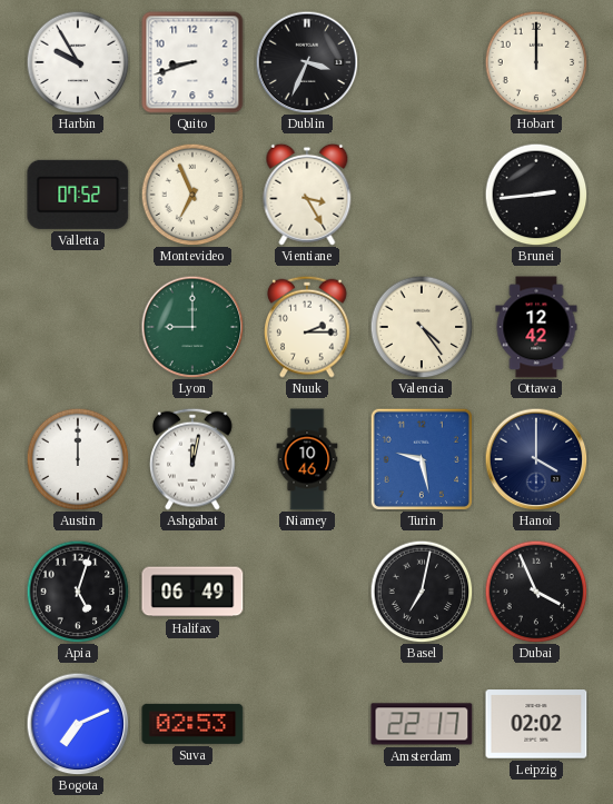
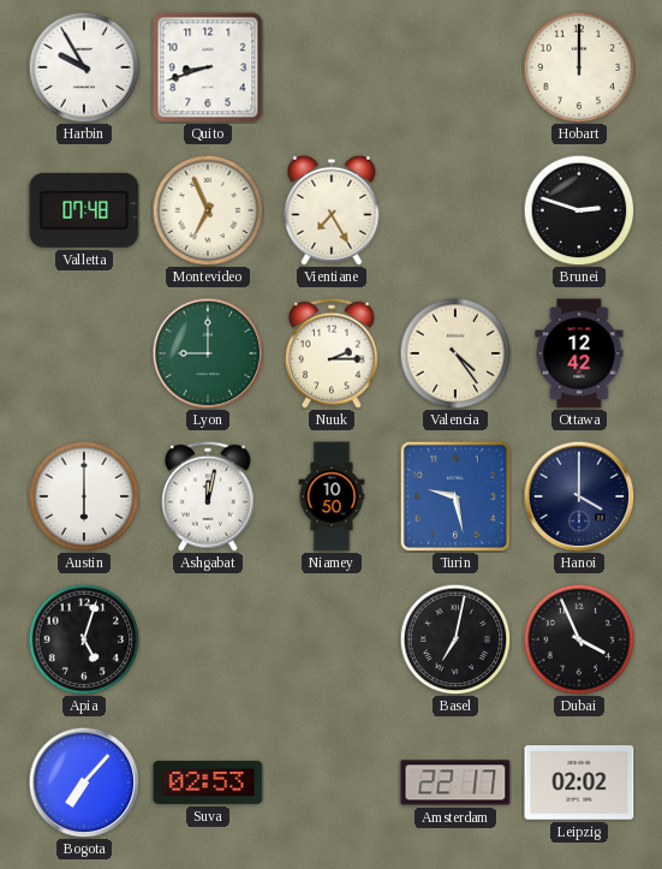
Dublin: 3:34 -> none
Valletta: 07:52 -> 07:48
Vientiane: 3:25 -> 7:25
Brunei: 2:44 -> 2:48
Austin: 12:00 -> 6:00
Niamey: 10:46 -> 10:50
Halifax: 06:49 -> none
Bogota: 7:11 -> 7:07
